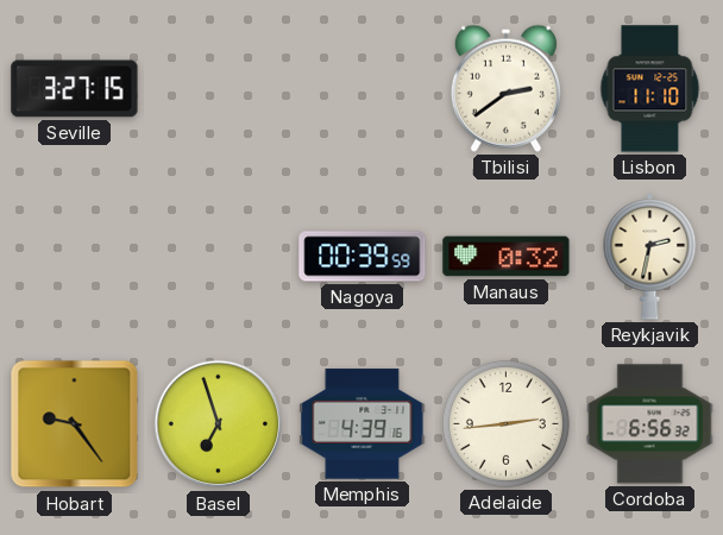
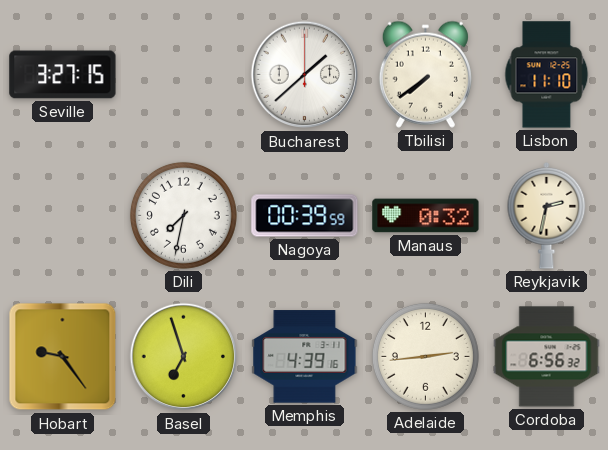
Bucharest: none -> 1:38
Tbilisi: 2:39 -> 7:39
Dili: none -> 7:32
